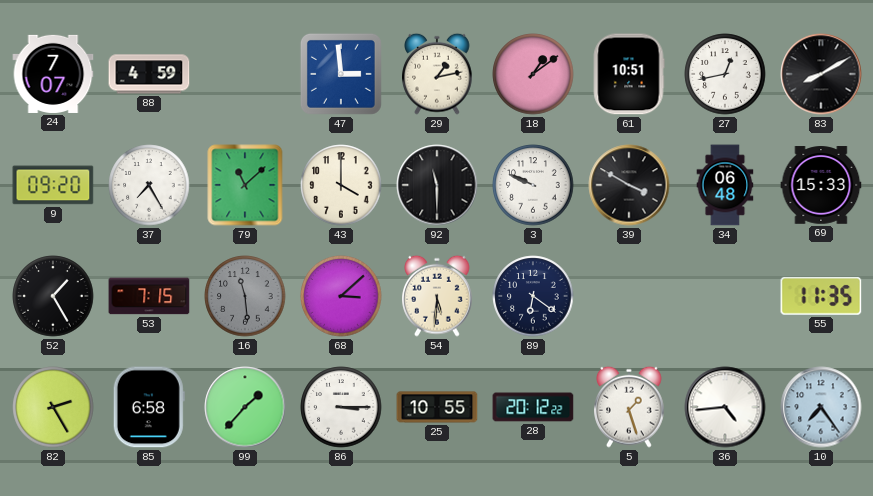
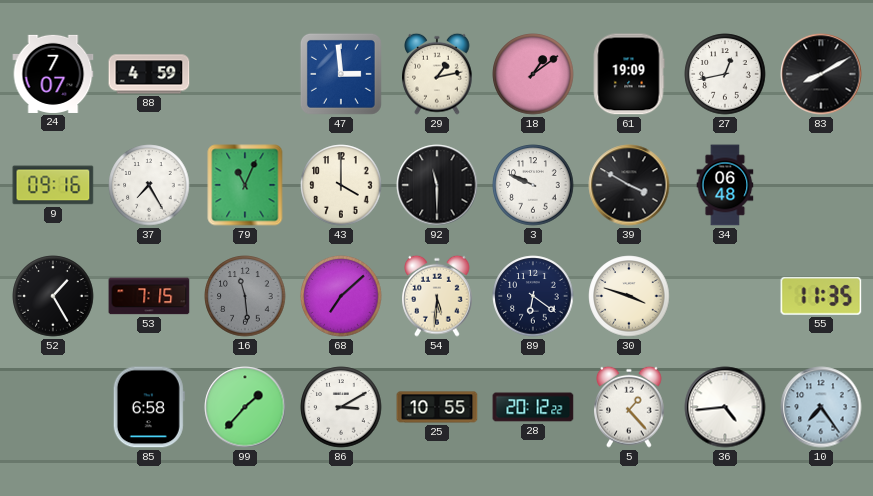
61: 10:51 -> 19:09
9: 09:20 -> 09:16
79: 11:08 -> 11:04
69: 15:33 -> none
68: 3:08 -> 7:08
30: none -> 3:48
82: 2:25 -> none
86: 3:15 -> 3:10
5: 1:27 -> 1:23
